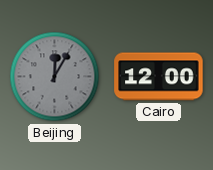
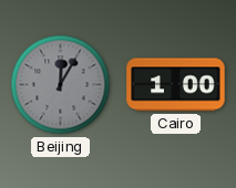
Cairo: 12:00 -> 1:00
